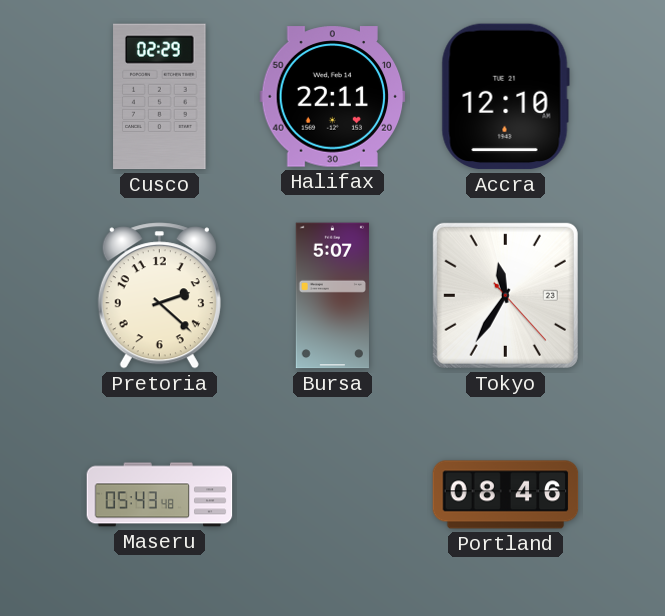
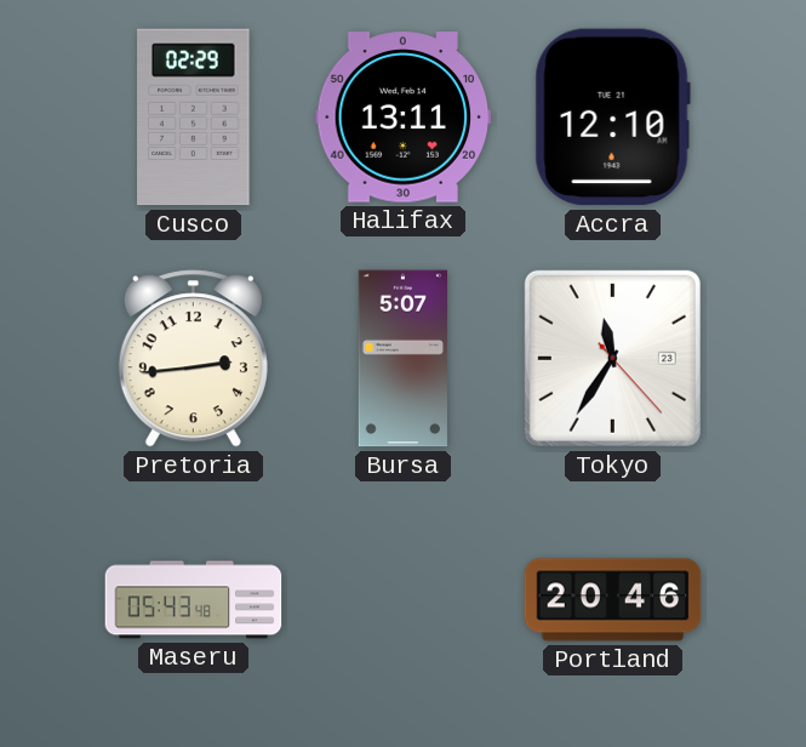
Halifax: 22:11 -> 13:11
Pretoria: 2:22 -> 2:44
Portland: 08:46 -> 20:46
